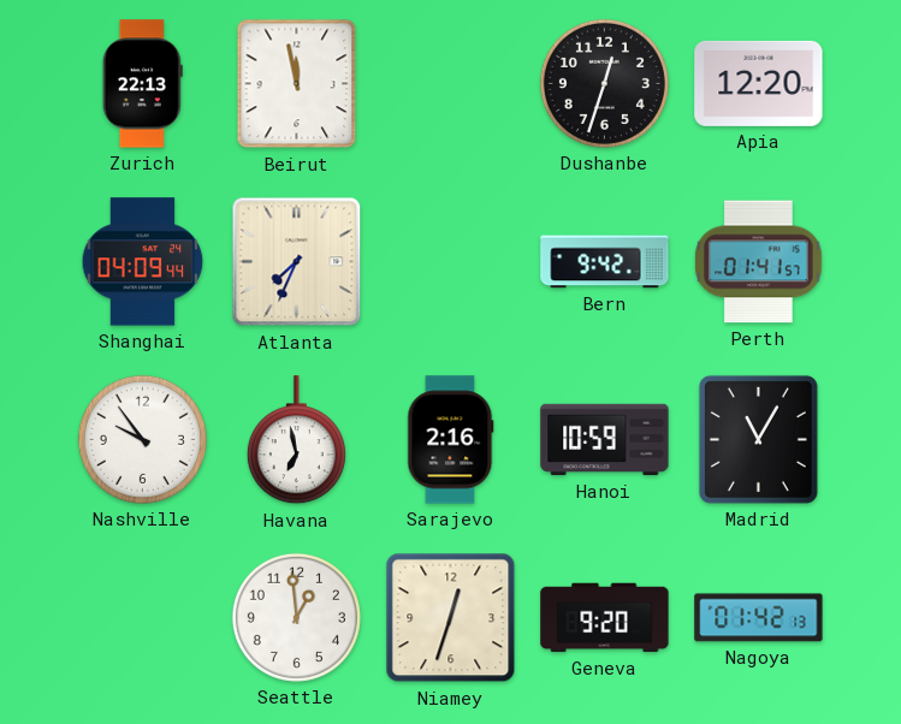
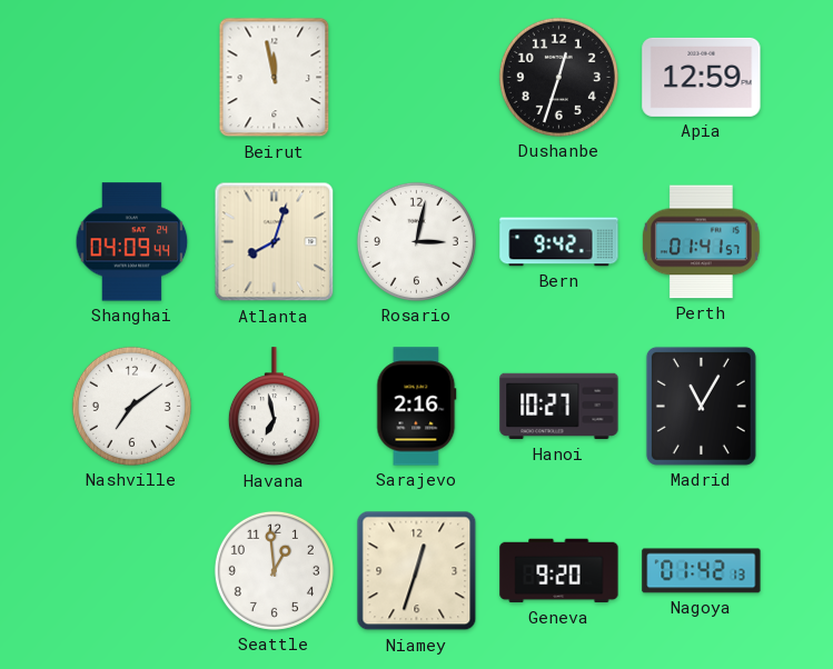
Zurich: 22:13 -> none
Apia: 12:20 -> 12:59
Atlanta: 7:34 -> 8:03
Rosario: none -> 3:02
Nashville: 9:54 -> 7:09
Hanoi: 10:59 -> 10:27
